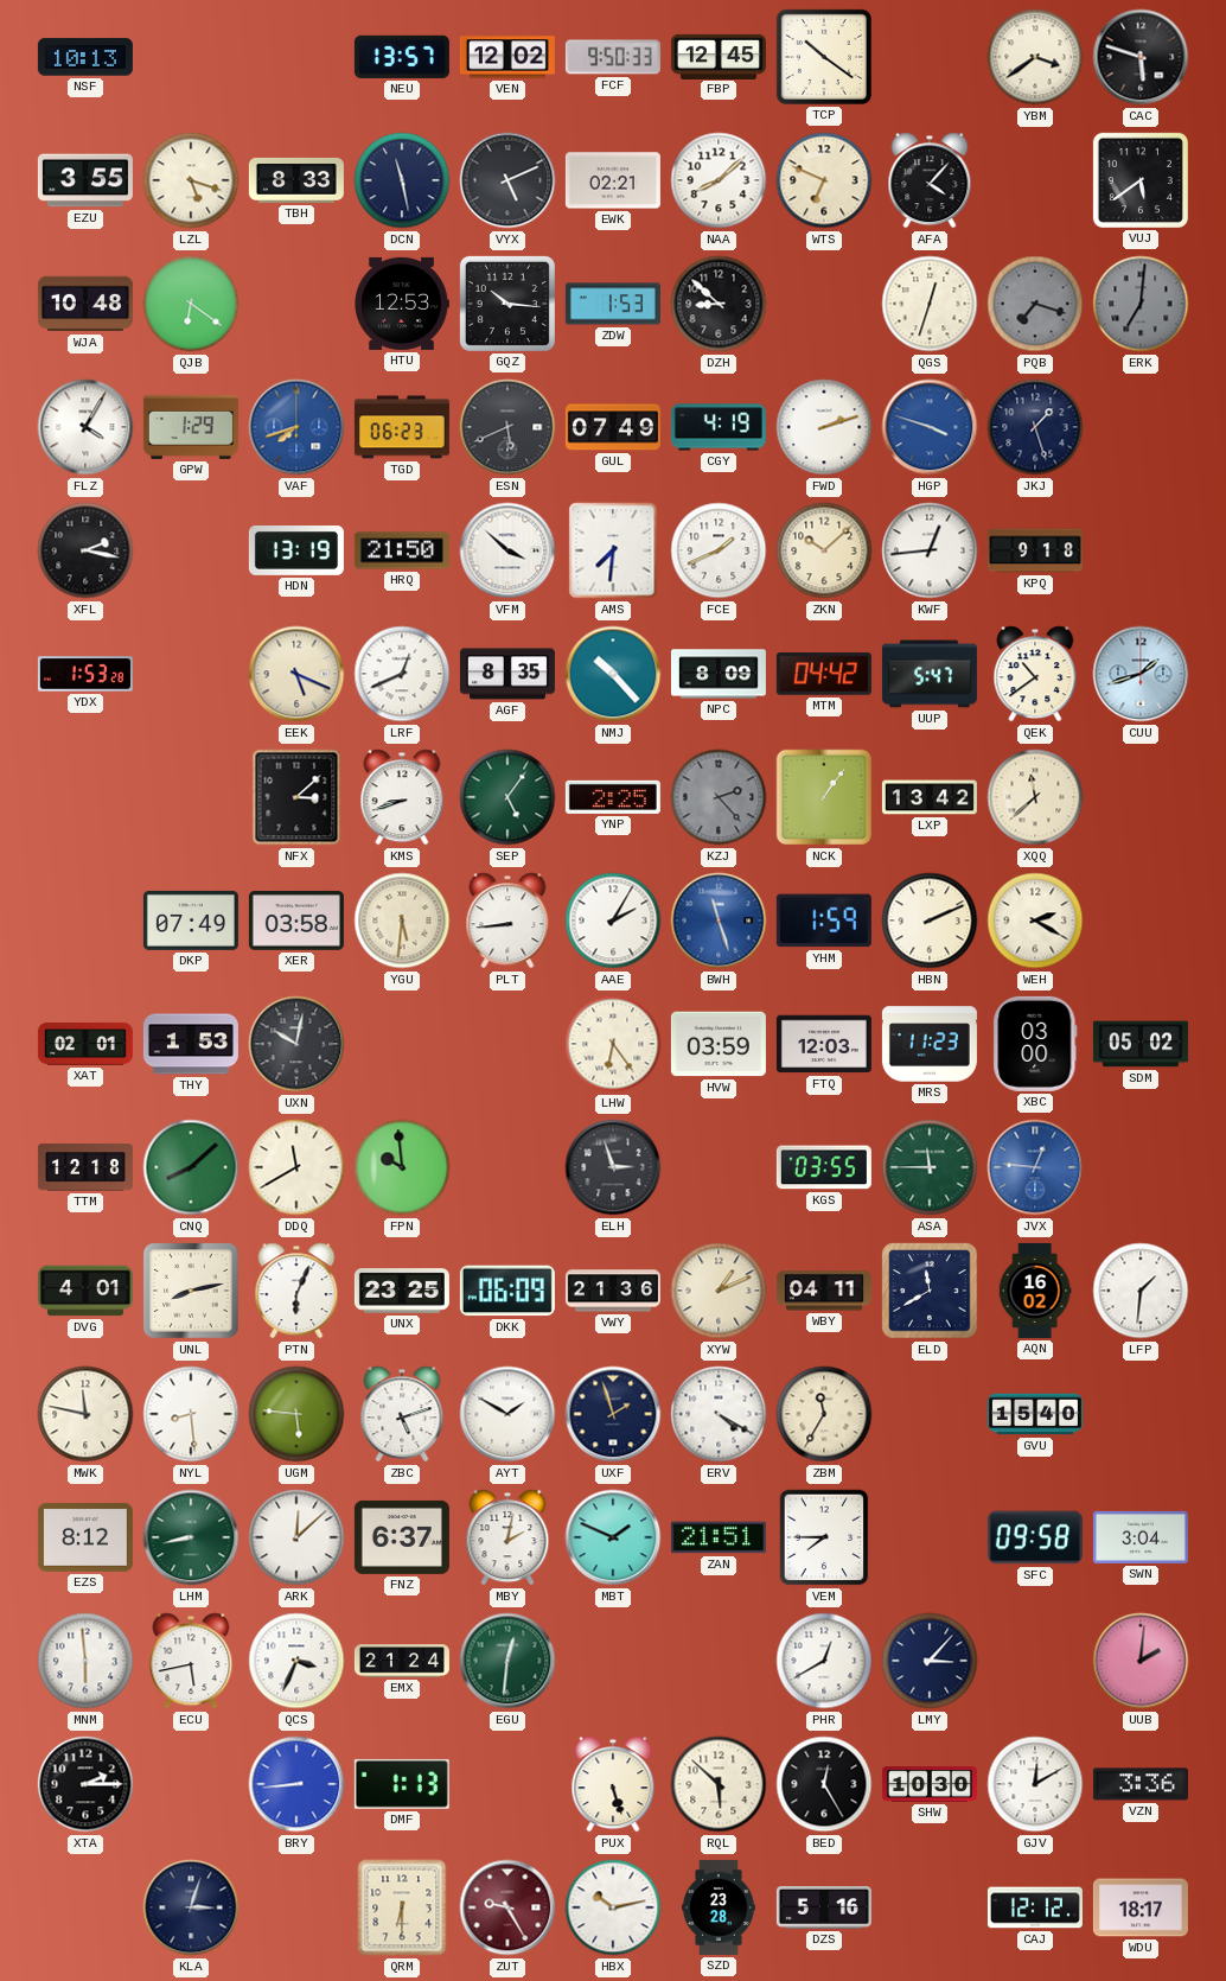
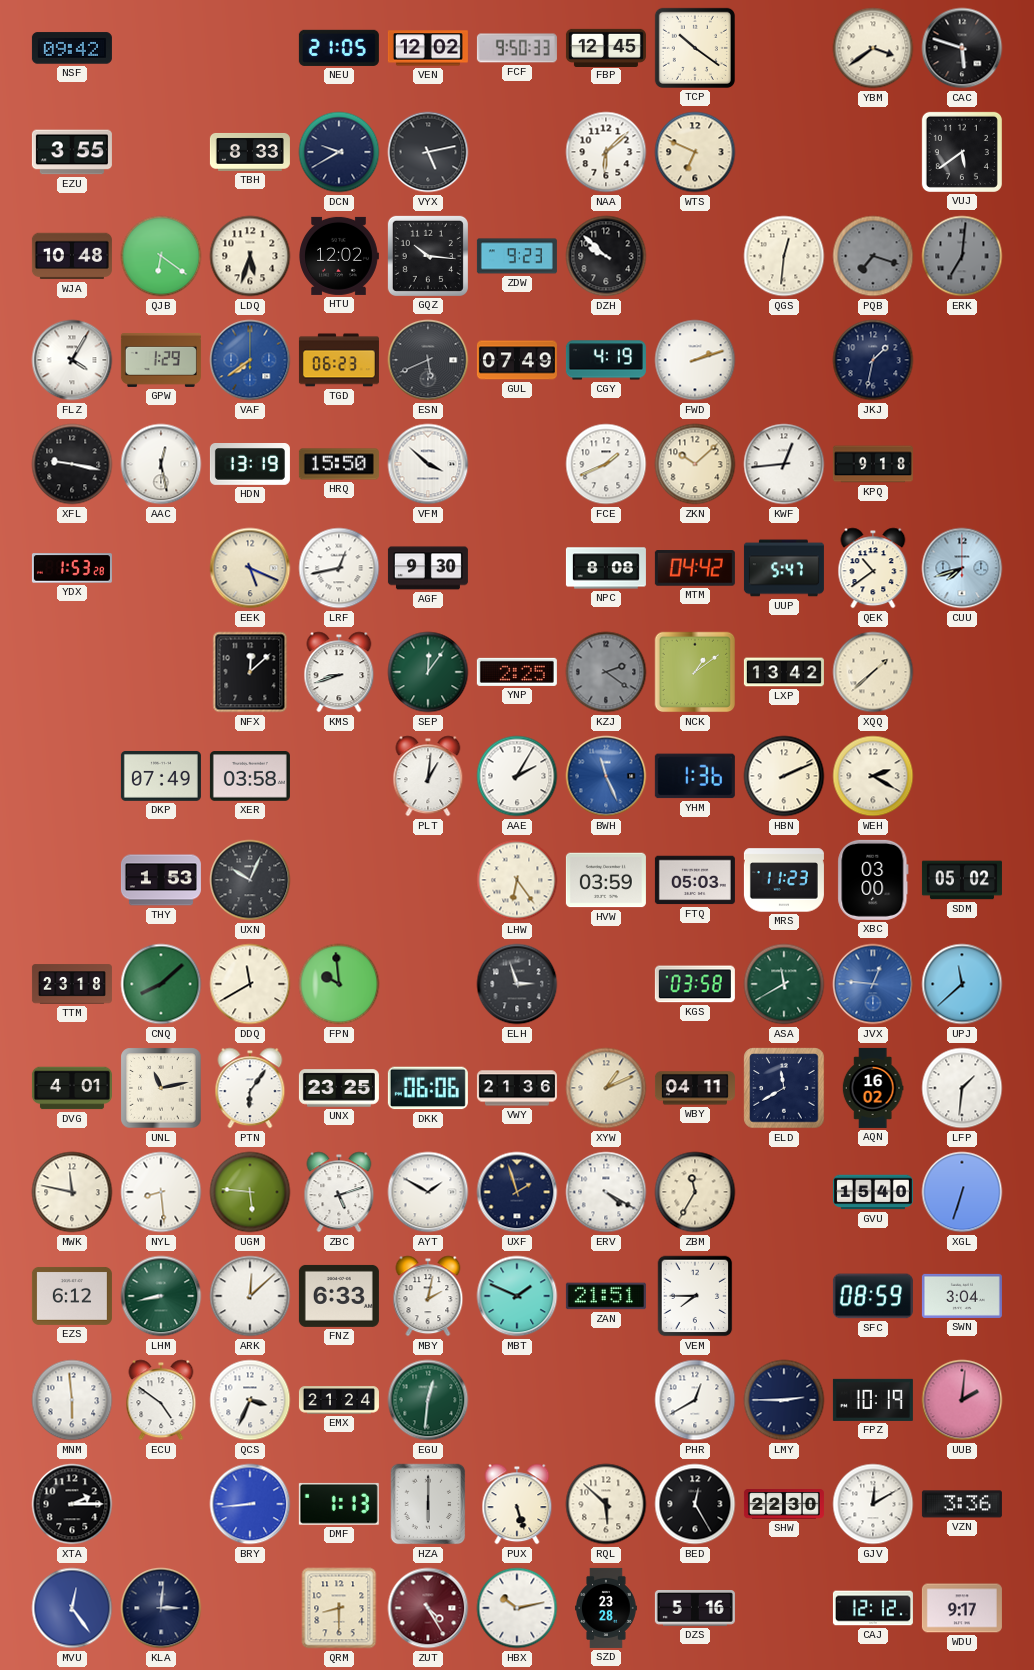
NSF: 10:13 -> 09:42
NEU: 13:57 -> 21:05
LZL: 5:18 -> none
DCN: 11:28 -> 9:40
VYX: 5:11 -> 5:13
EWK: 02:21 -> none
NAA: 8:08 -> 6:08
AFA: 4:07 -> none
LDQ: none -> 5:33
HTU: 12:53 -> 12:02
ZDW: 1:53 -> 9:23
DZH: 8:52 -> 9:52
QGS: 12:33 -> 12:31
VAF: 7:42 -> 7:39
HGP: 3:48 -> none
JKJ: 1:27 -> 1:32
XFL: 2:17 -> 9:17
AAC: none -> 12:28
HRQ: 21:50 -> 15:50
AMS: 7:31 -> none
LRF: 12:41 -> 12:43
AGF: 8:35 -> 9:30
NMJ: 10:23 -> none
NPC: 8:09 -> 8:08
CUU: 1:42 -> 7:42
NFX: 3:08 -> 12:08
SEP: 5:06 -> 12:06
KZJ: 2:23 -> 2:21
NCK: 1:06 -> 1:09
XQQ: 11:38 -> 1:38
YGU: 5:31 -> none
PLT: 8:44 -> 1:01
BWH: 11:27 -> 11:26
YHM: 1:59 -> 1:36
XAT: 02:01 -> none
UXN: 10:02 -> 10:04
FTQ: 12:03 -> 05:03
TTM: 12:18 -> 23:18
KGS: 03:55 -> 03:58
ASA: 11:45 -> 11:40
UPJ: none -> 11:38
UNL: 8:13 -> 11:13
PTN: 6:04 -> 6:06
DKK: 06:09 -> 06:06
XGL: none -> 6:33
EZS: 8:12 -> 6:12
FNZ: 6:37 -> 6:33
SFC: 09:58 -> 08:59
ECU: 5:43 -> 4:51
LMY: 3:07 -> 2:45
FPZ: none -> 10:19
HZA: none -> 6:00
SHW: 10:30 -> 22:30
MVU: none -> 12:24
KLA: 3:03 -> 3:01
QRM: 6:30 -> 8:30
ZUT: 9:25 -> 4:25
WDU: 18:17 -> 9:17
